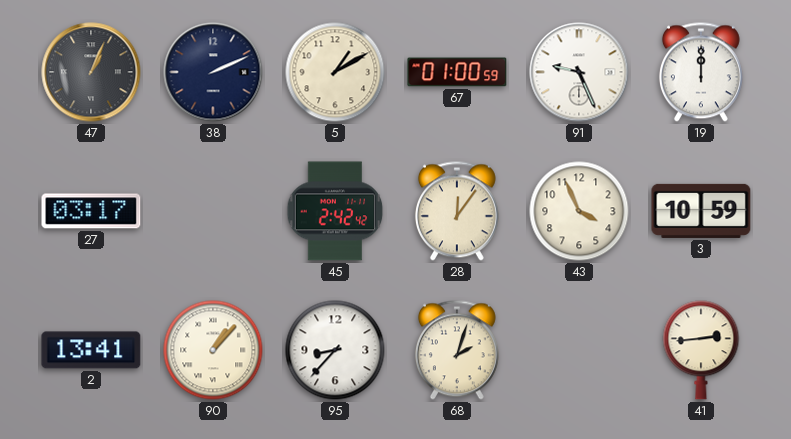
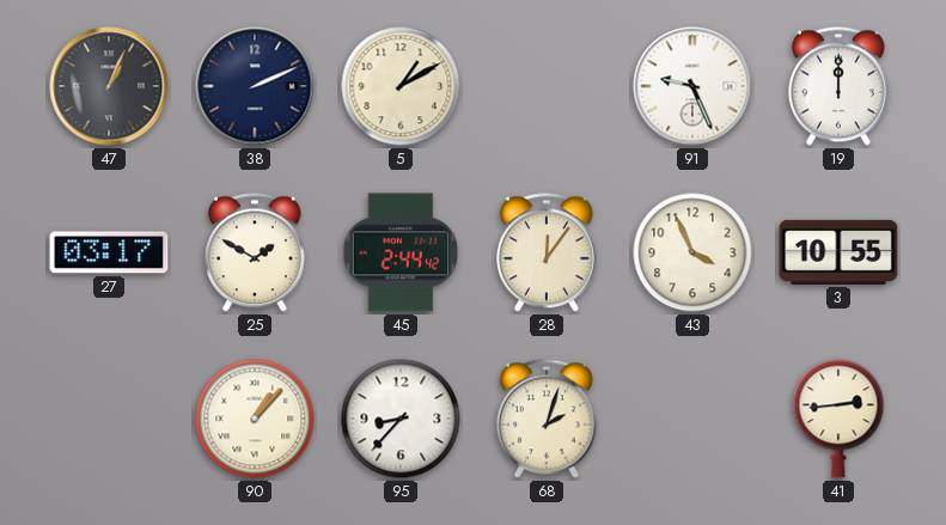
67: 01:00 -> none
25: none -> 1:50
45: 2:42 -> 2:44
3: 10:59 -> 10:55
2: 13:41 -> none
